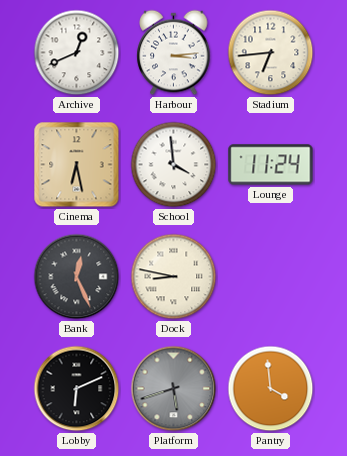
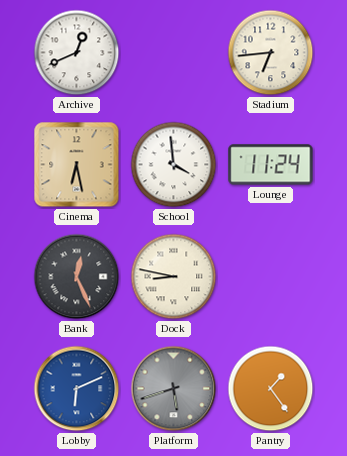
Harbour: 3:14 -> none
Lobby dial: black -> blue
Pantry: 3:59 -> 1:24
